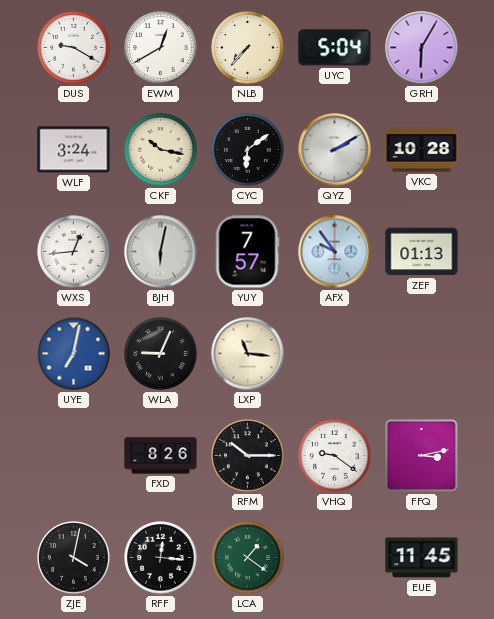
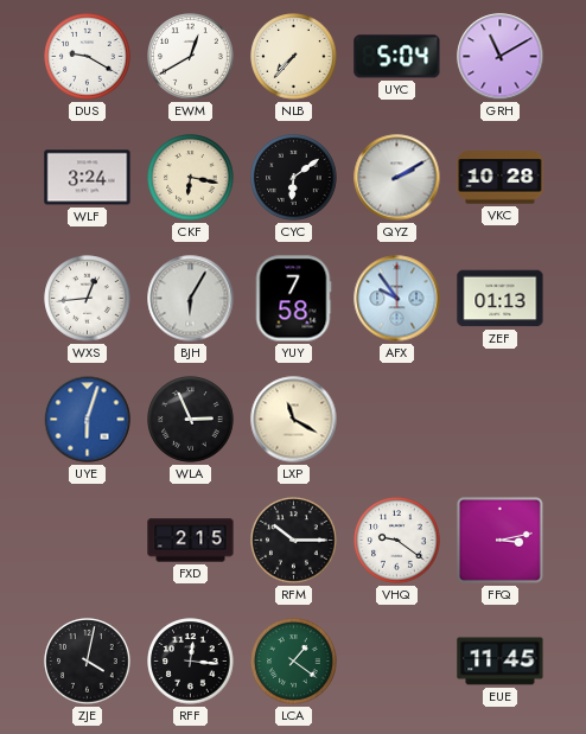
GRH: 6:05 -> 11:10
CKF: 10:17 -> 6:17
BJH: 6:02 -> 6:05
YUY: 7:57 -> 7:58
UYE: 7:02 -> 6:03
WLA: 9:04 -> 2:56
LXP: 11:16 -> 11:20
FXD: 8:26 -> 2:15
